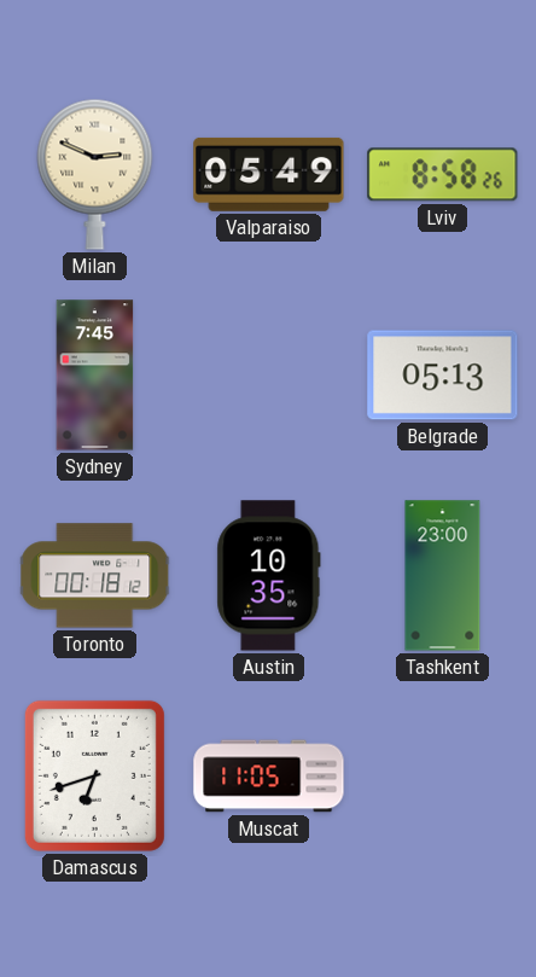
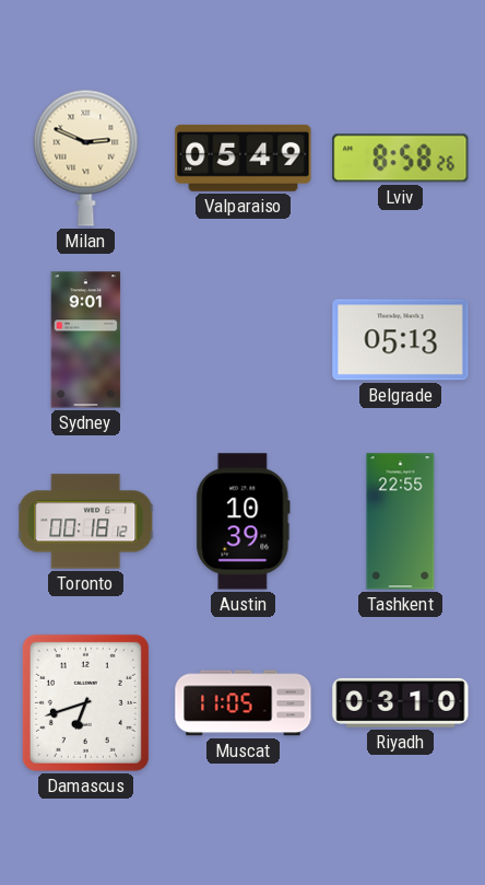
Sydney: 7:45 -> 9:01
Austin: 10:35 -> 10:39
Tashkent: 23:00 -> 22:55
Riyadh: none -> 03:10
